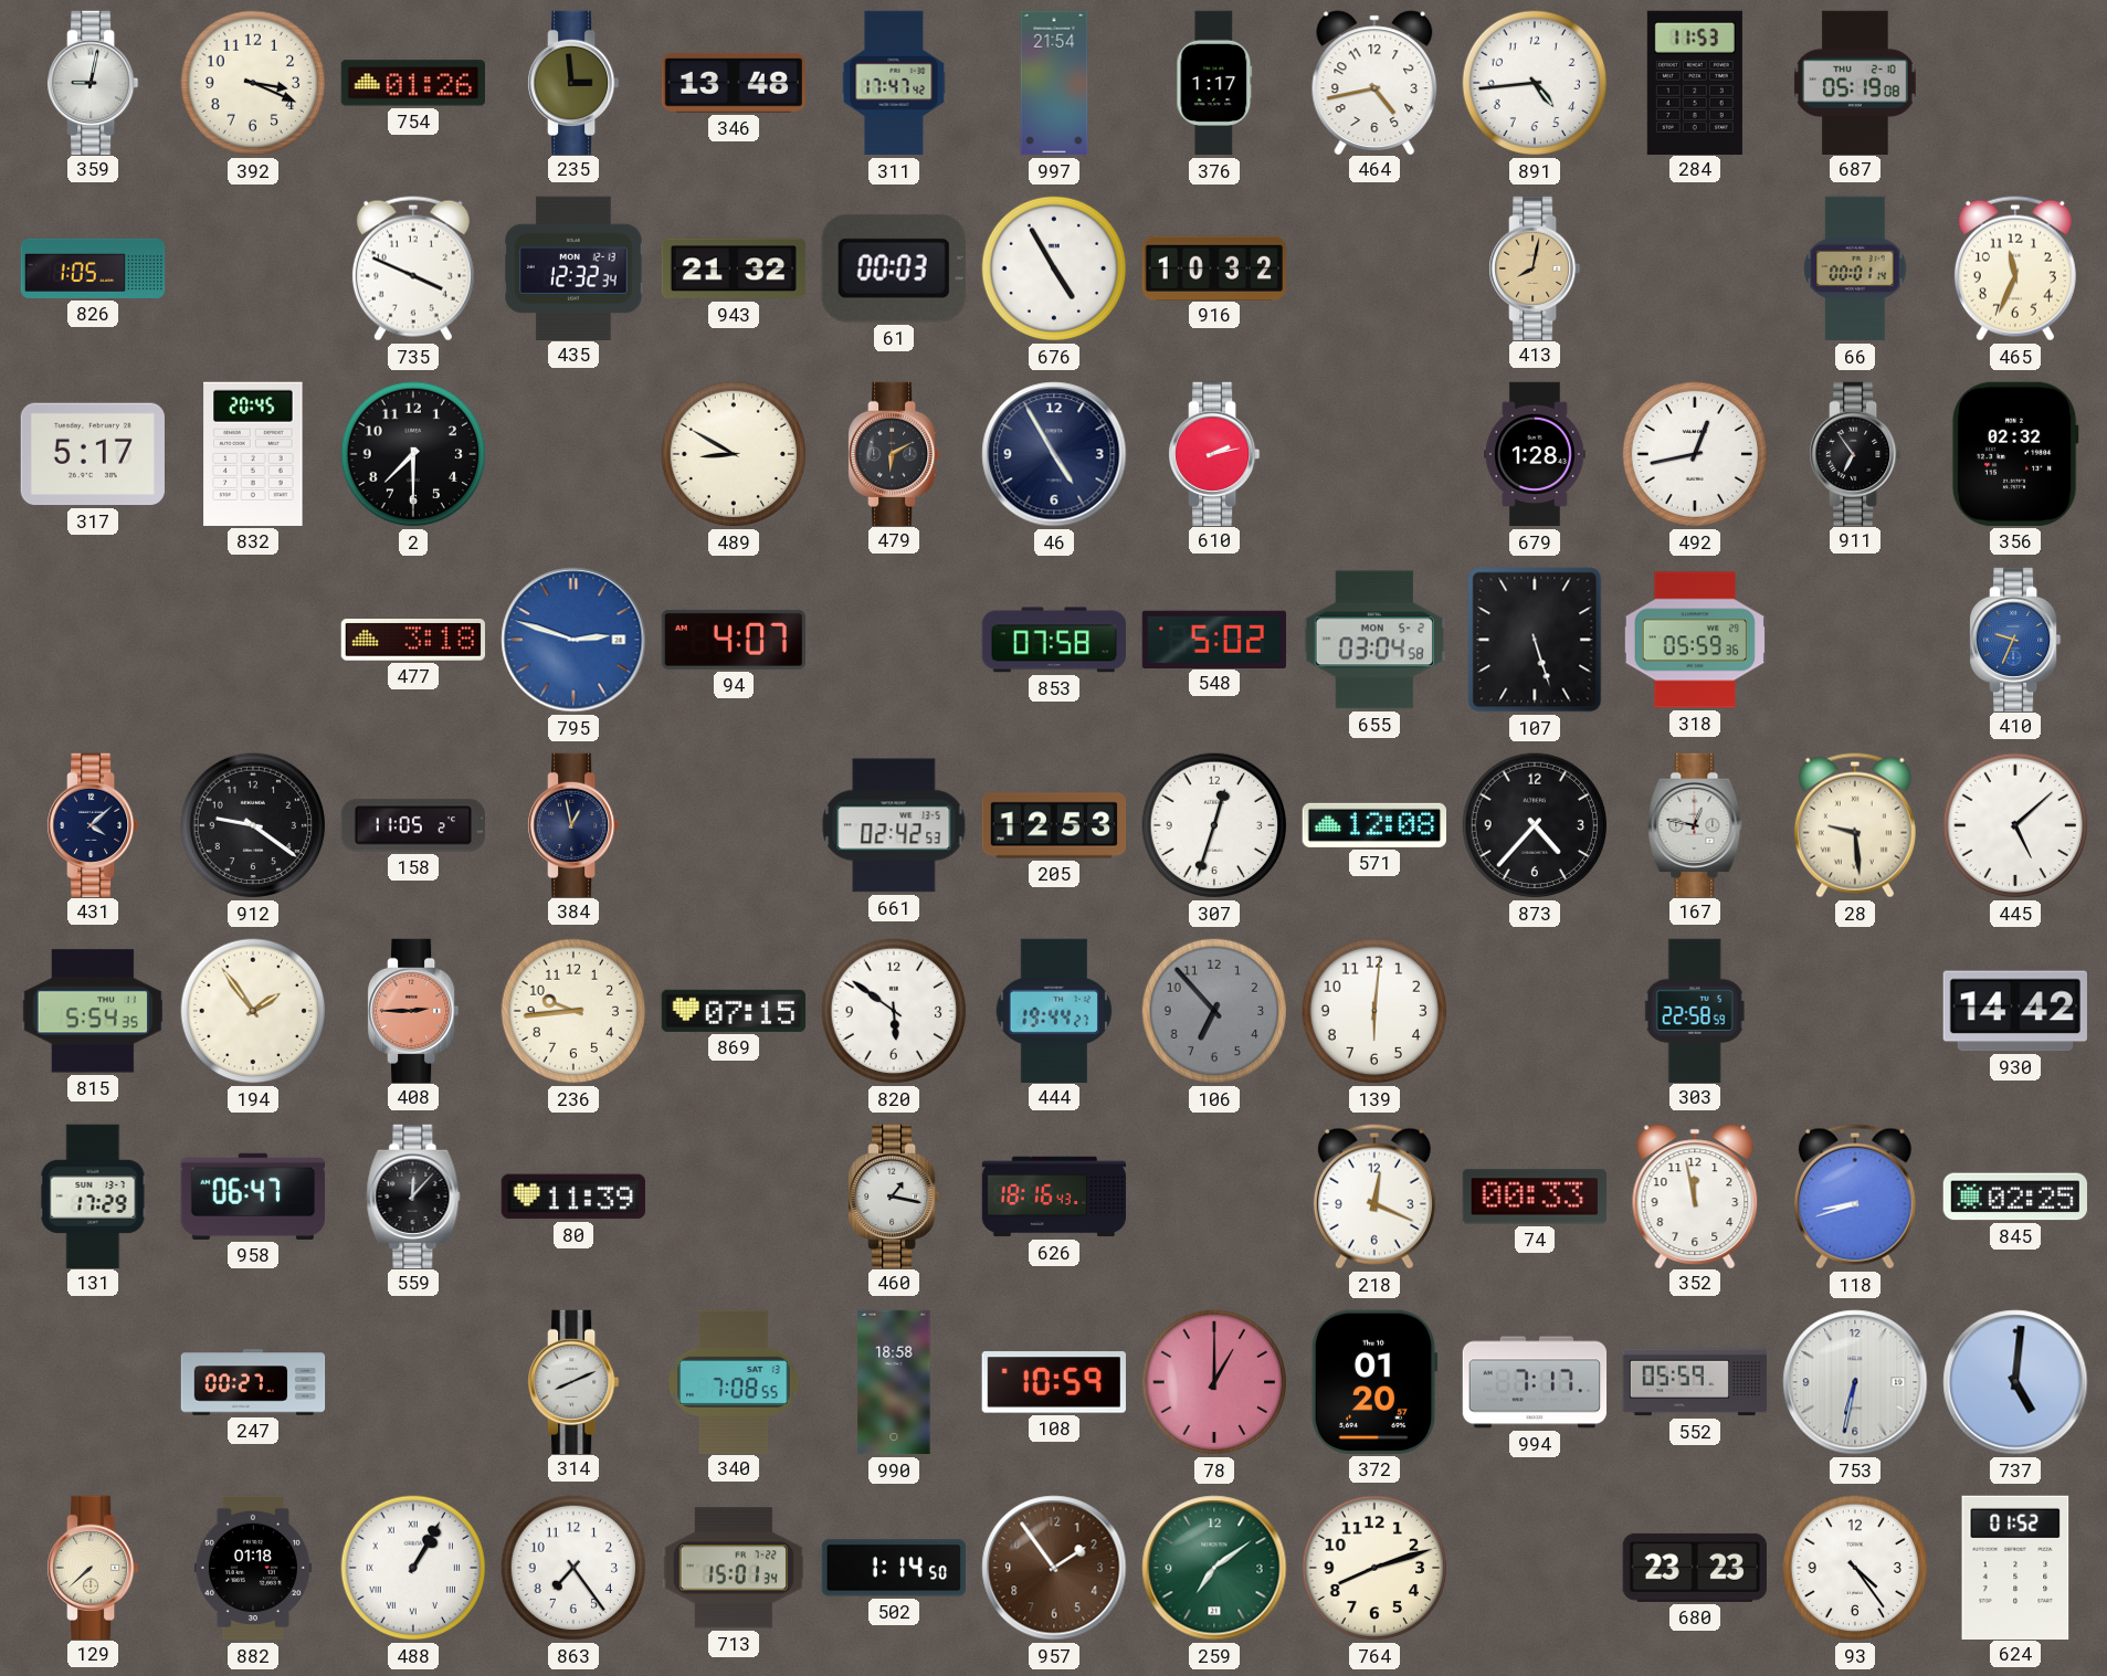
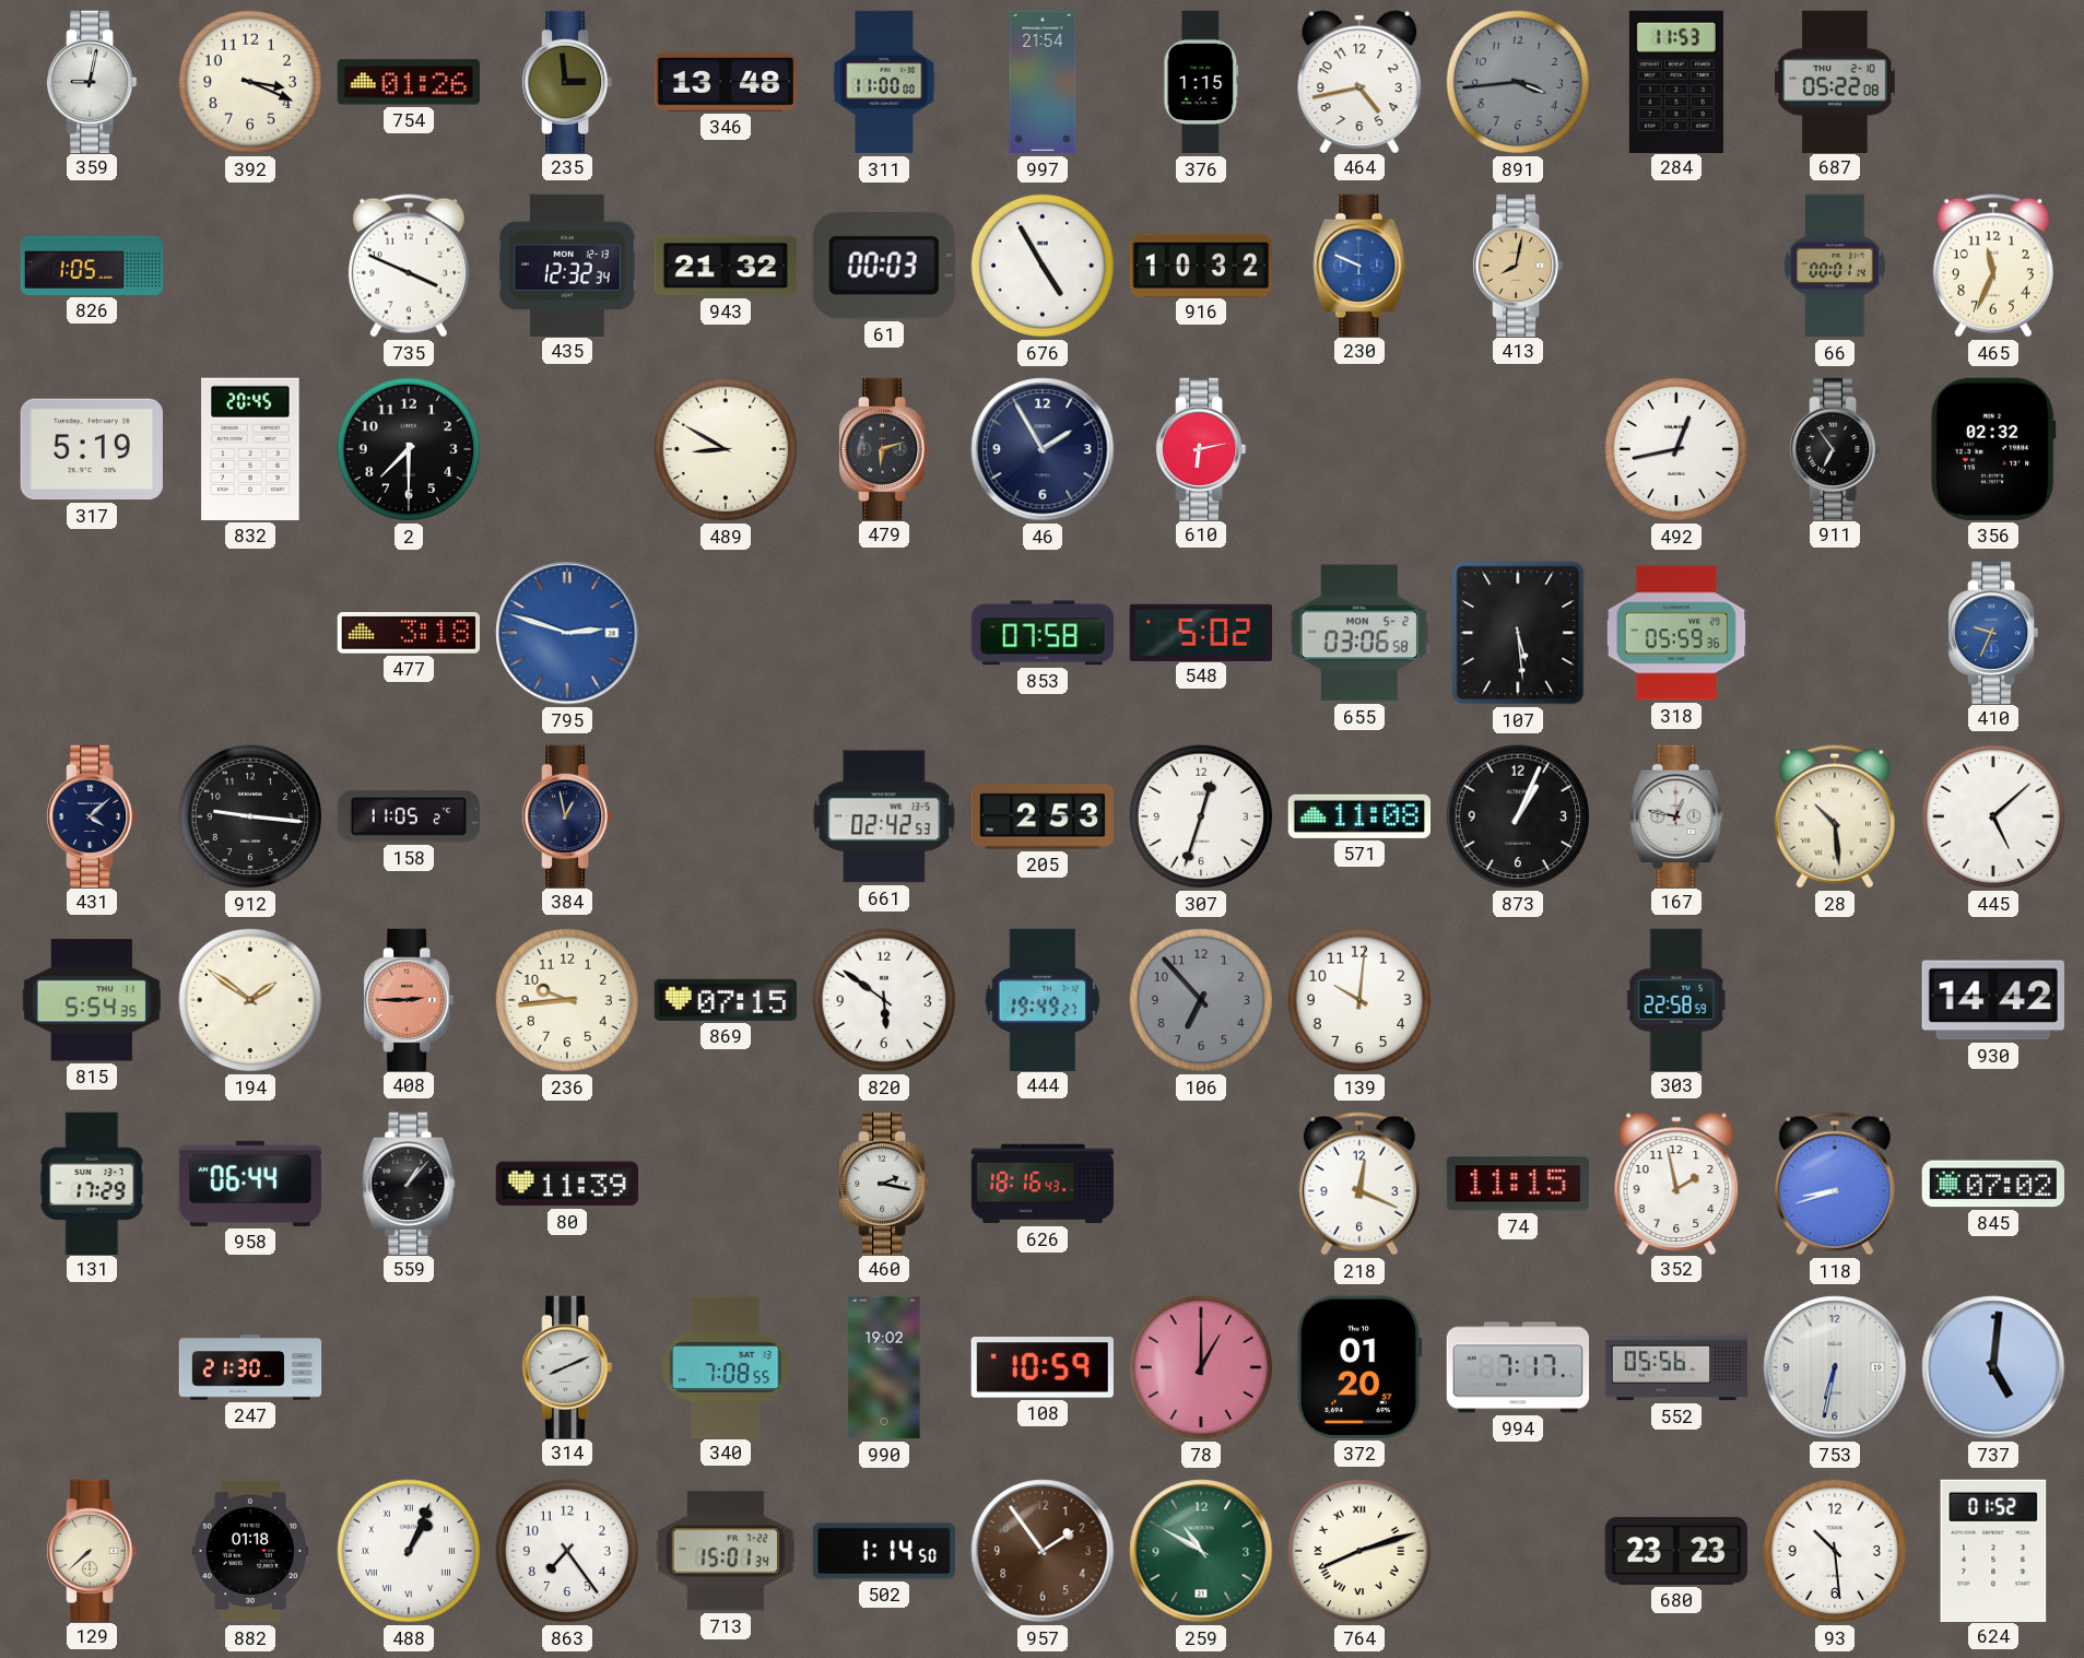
311: 17:47 -> 11:00
376: 1:17 -> 1:15
891: 4:44 -> 3:44
891 dial: white -> grey
687: 05:19 -> 05:22
230: none -> 9:49
317: 5:17 -> 5:19
479: 6:10 -> 6:12
46: 4:55 -> 1:55
610: 2:13 -> 6:13
679: 1:28 -> none
94: 4:07 -> none
655: 03:04 -> 03:06
107: 5:27 -> 5:29
912: 9:21 -> 9:16
205: 12:53 -> 2:53
571: 12:08 -> 11:08
873: 4:37 -> 1:04
28: 9:29 -> 10:29
194: 1:54 -> 1:51
444: 19:44 -> 19:49
139: 6:01 -> 10:01
958: 06:47 -> 06:44
559: 12:07 -> 1:07
460: 1:17 -> 2:17
74: 00:33 -> 11:15
352: 11:58 -> 1:58
845: 02:25 -> 07:02
247: 00:27 -> 21:30
990: 18:58 -> 19:02
552: 05:59 -> 05:56
488: 1:05 -> 1:04
259: 7:09 -> 10:50
764 numerals: Arabic -> Roman
93: 4:24 -> 10:29
